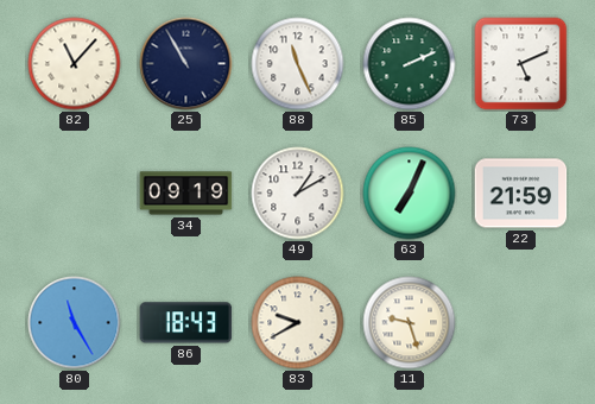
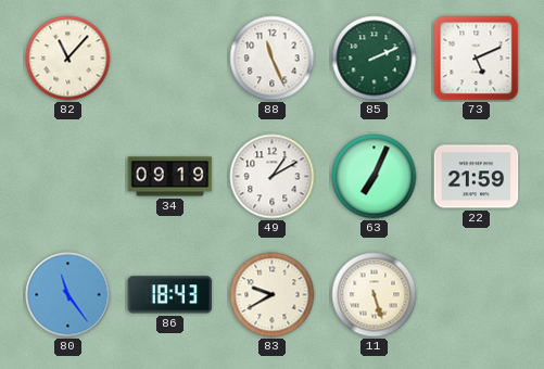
25: 10:55 -> none
80: 11:25 -> 11:24
11: 9:27 -> 5:27
